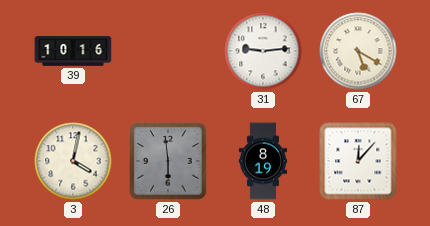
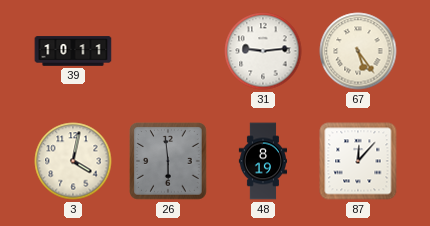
39: 10:16 -> 10:11
67: 5:20 -> 5:24
